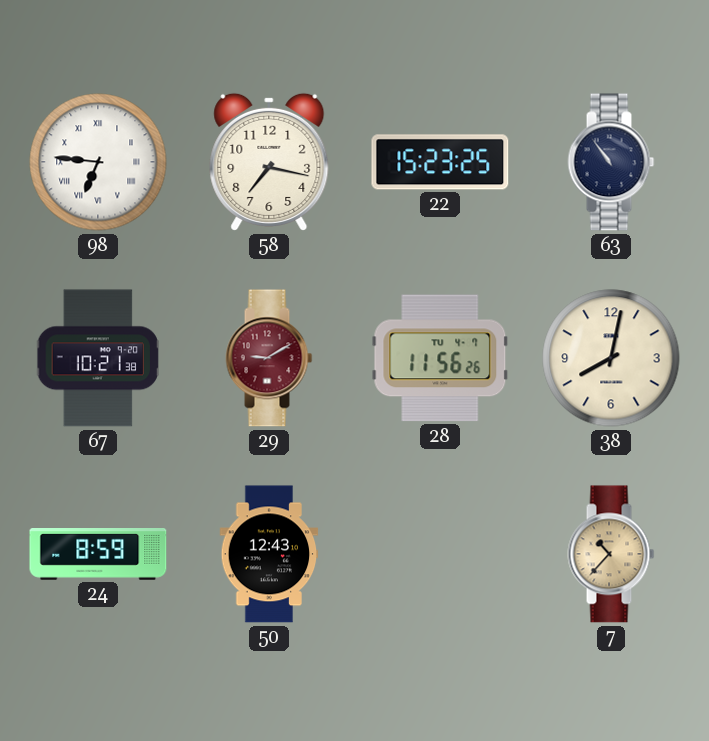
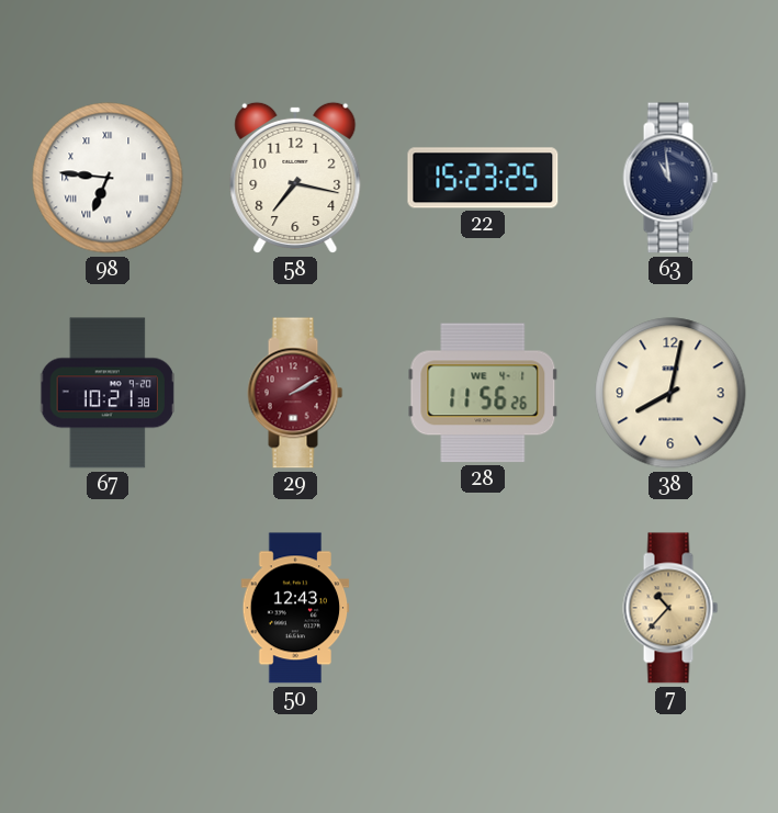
63: 10:54 -> 10:59
29: 9:10 -> 2:10
28 date: TU 4-7 -> WE 4-1
24: 8:59 -> none
